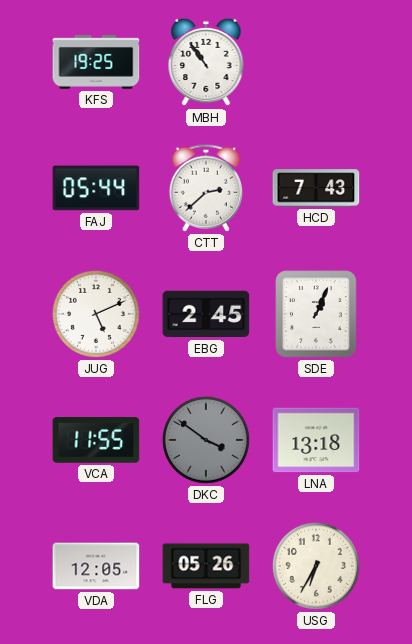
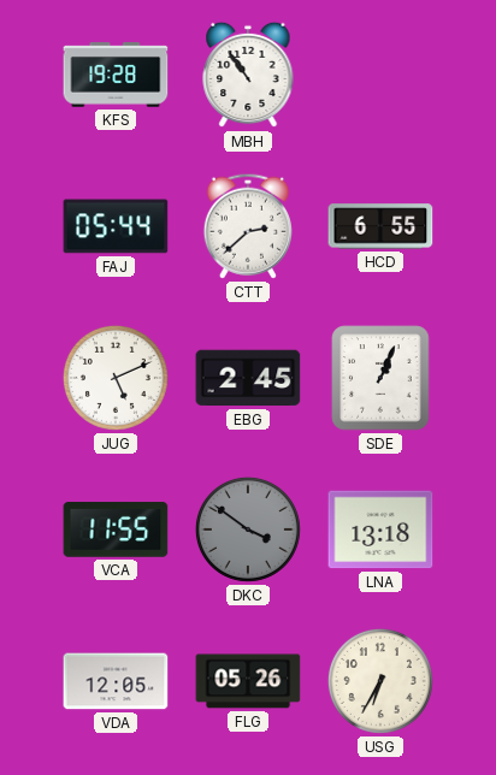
KFS: 19:25 -> 19:28
HCD: 7:43 -> 6:55
